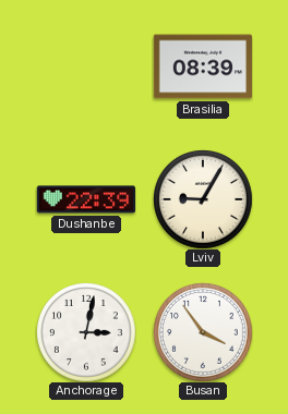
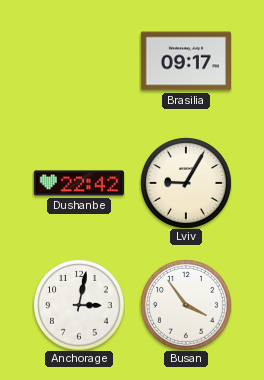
Brasilia: 08:39 -> 09:17
Dushanbe: 22:39 -> 22:42
